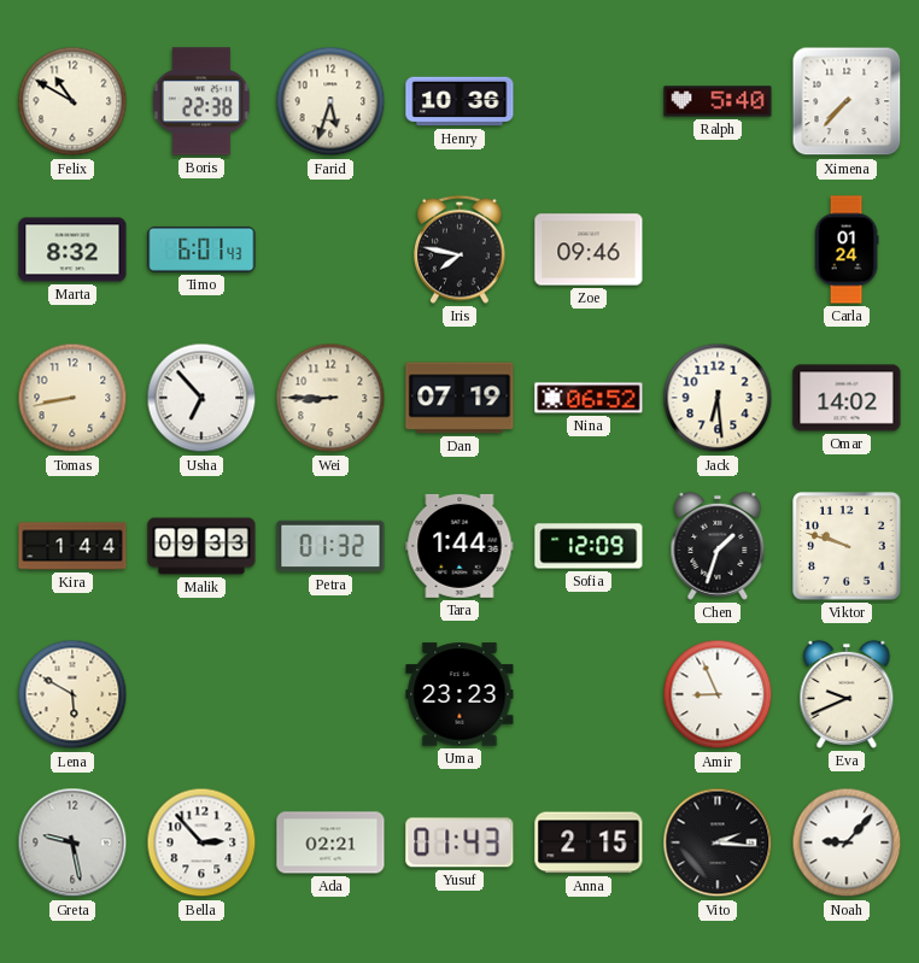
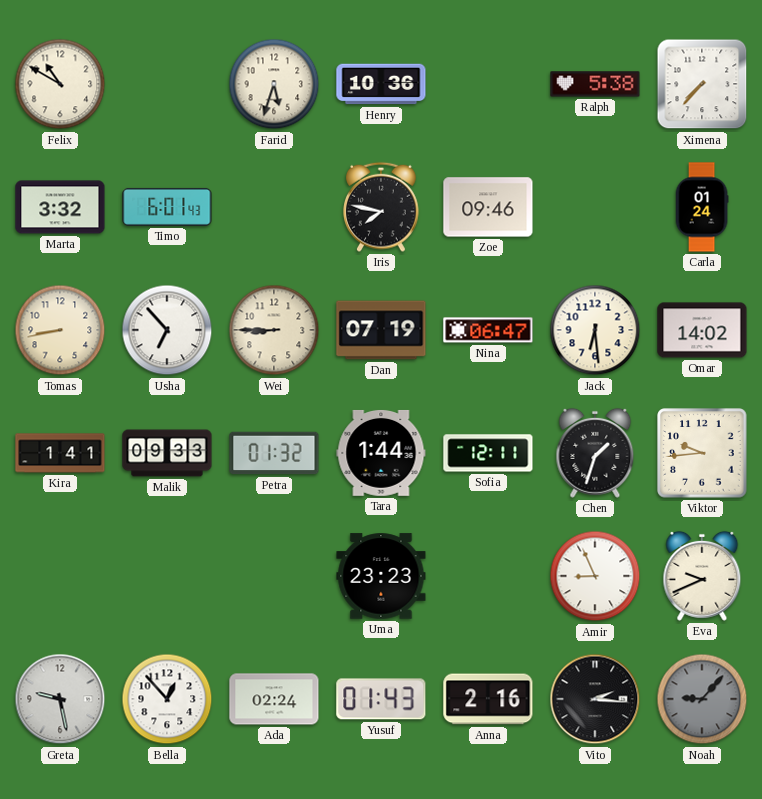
Boris: 22:38 -> none
Ralph: 5:40 -> 5:38
Marta: 8:32 -> 3:32
Nina: 06:52 -> 06:47
Kira: 1:44 -> 1:41
Sofia: 12:09 -> 12:11
Viktor: 9:48 -> 9:44
Lena: 5:50 -> none
Bella: 2:53 -> 12:53
Ada: 02:21 -> 02:24
Anna: 2:15 -> 2:16
Noah dial: white -> grey
